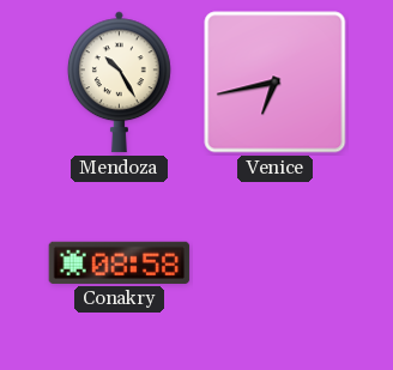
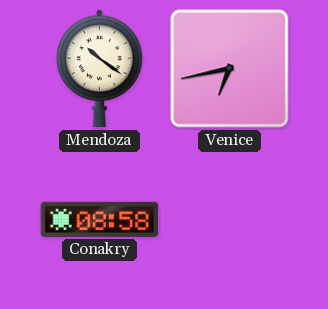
Mendoza: 10:25 -> 10:21
